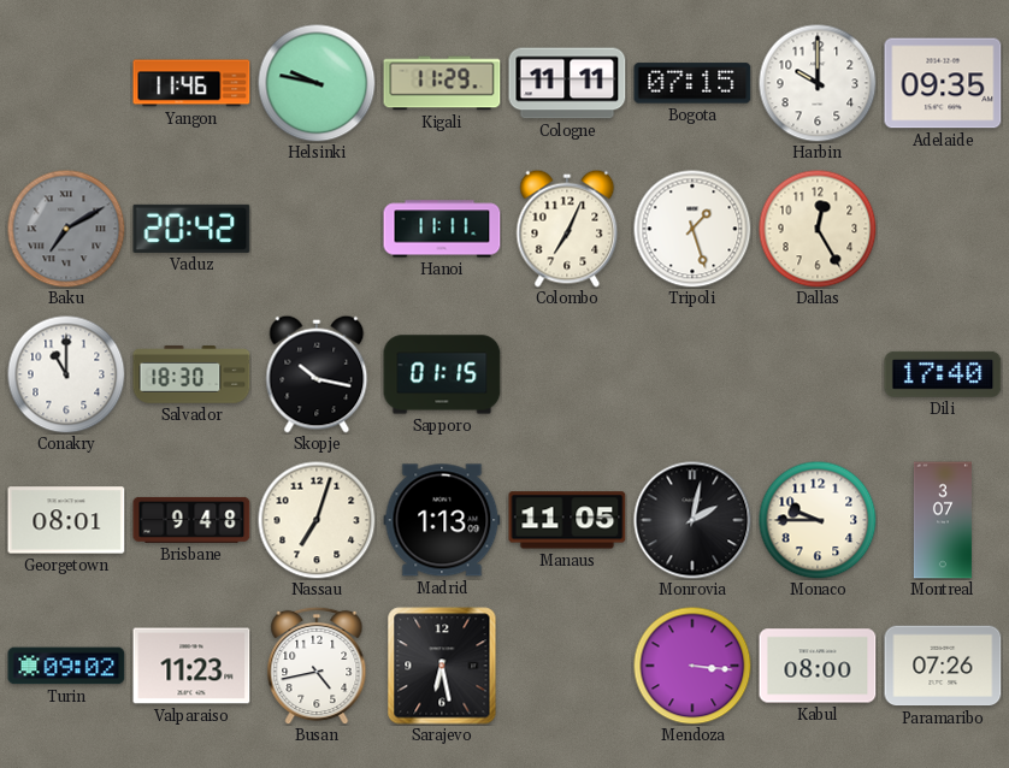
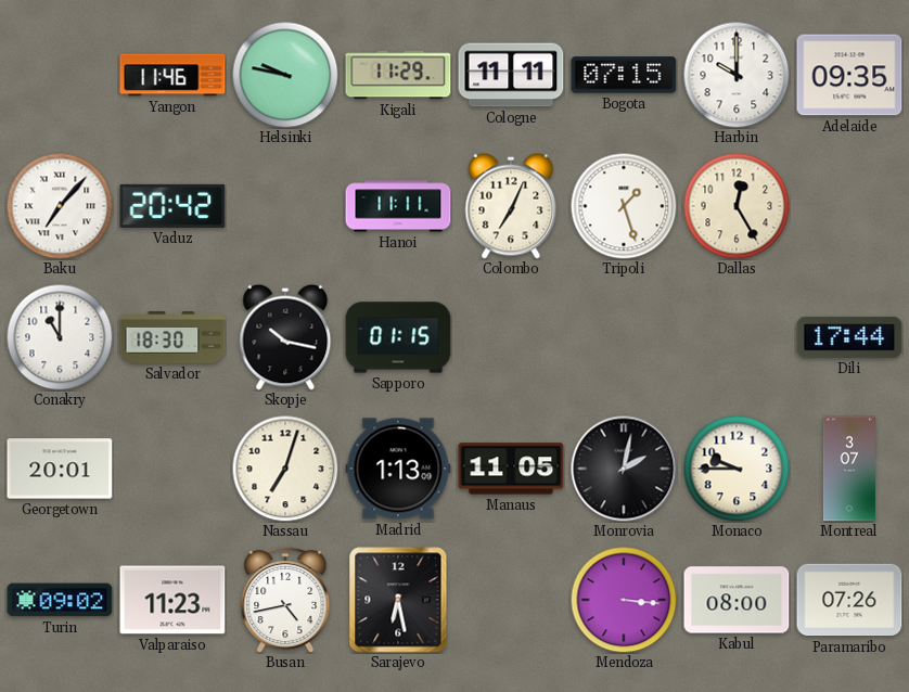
Baku: 7:10 -> 7:07
Baku dial: grey -> white
Dili: 17:40 -> 17:44
Georgetown: 08:01 -> 20:01
Brisbane: 9:48 -> none
